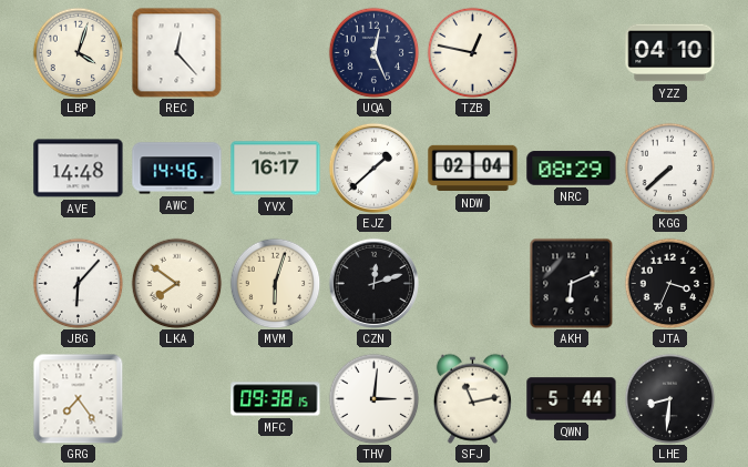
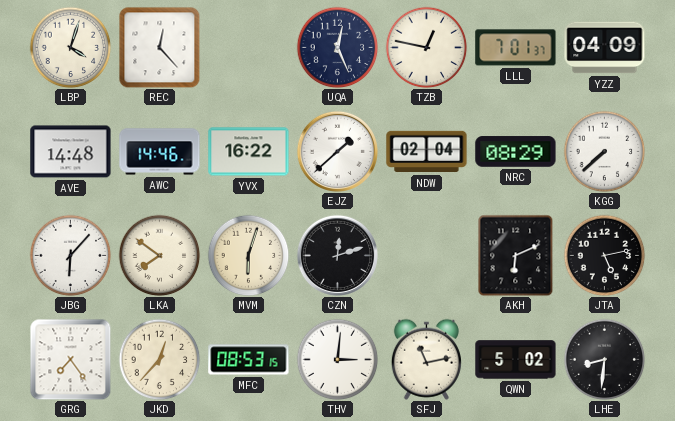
LLL: none -> 7:01
YZZ: 04:10 -> 04:09
YVX: 16:17 -> 16:22
JTA: 3:34 -> 5:13
JKD: none -> 12:37
MFC: 09:38 -> 08:53
QWN: 5:44 -> 5:02
